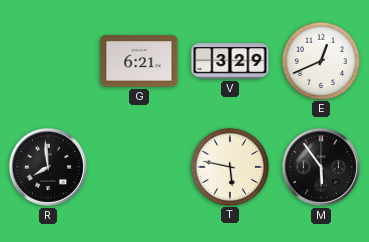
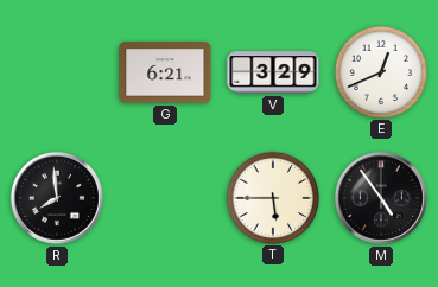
T: 5:47 -> 5:45
M: 5:54 -> 4:54
